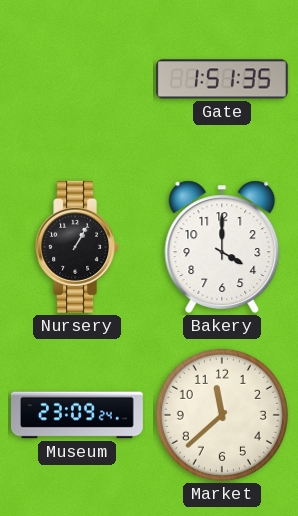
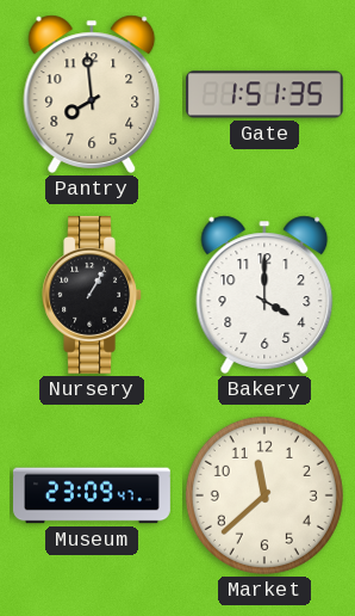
Pantry: none -> 7:59
Museum: 23:09:24 -> 23:09:47
